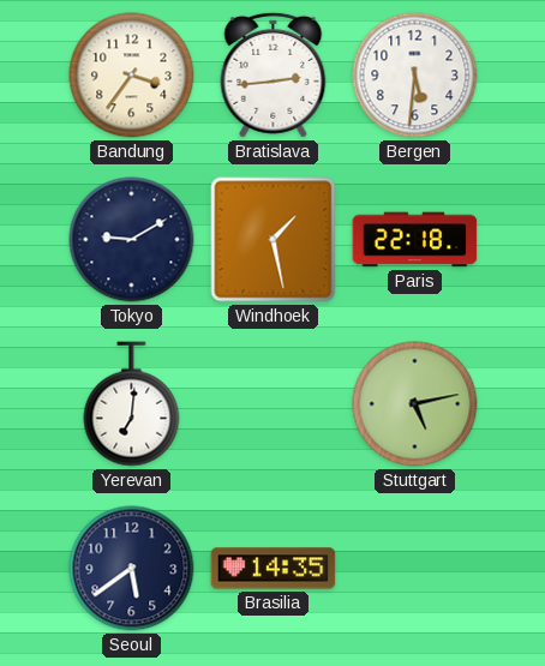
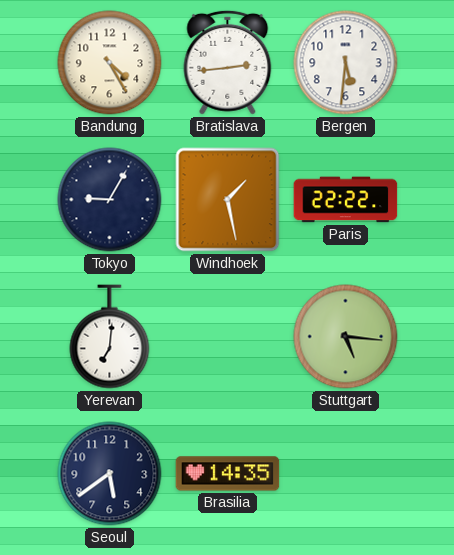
Bandung: 3:36 -> 4:25
Tokyo: 9:10 -> 9:05
Paris: 22:18 -> 22:22
Stuttgart: 5:13 -> 5:16
